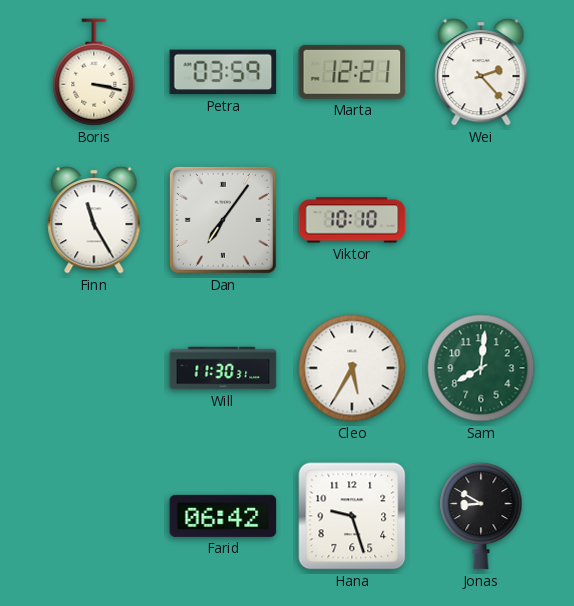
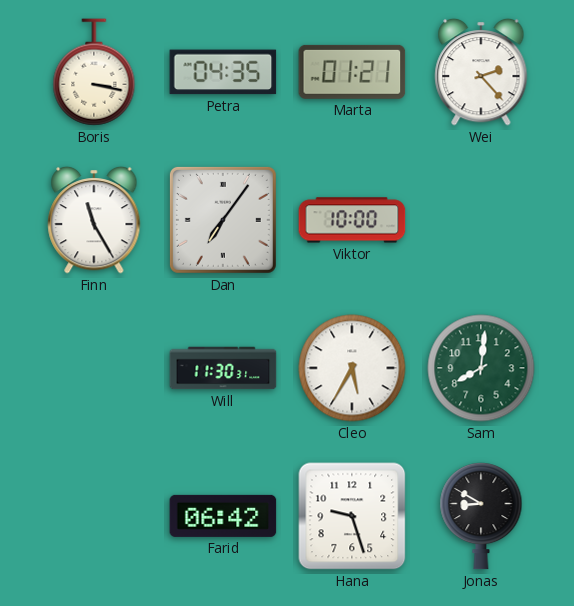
Petra: 03:59 -> 04:35
Marta: 12:21 -> 01:21
Viktor: 10:10 -> 10:00
